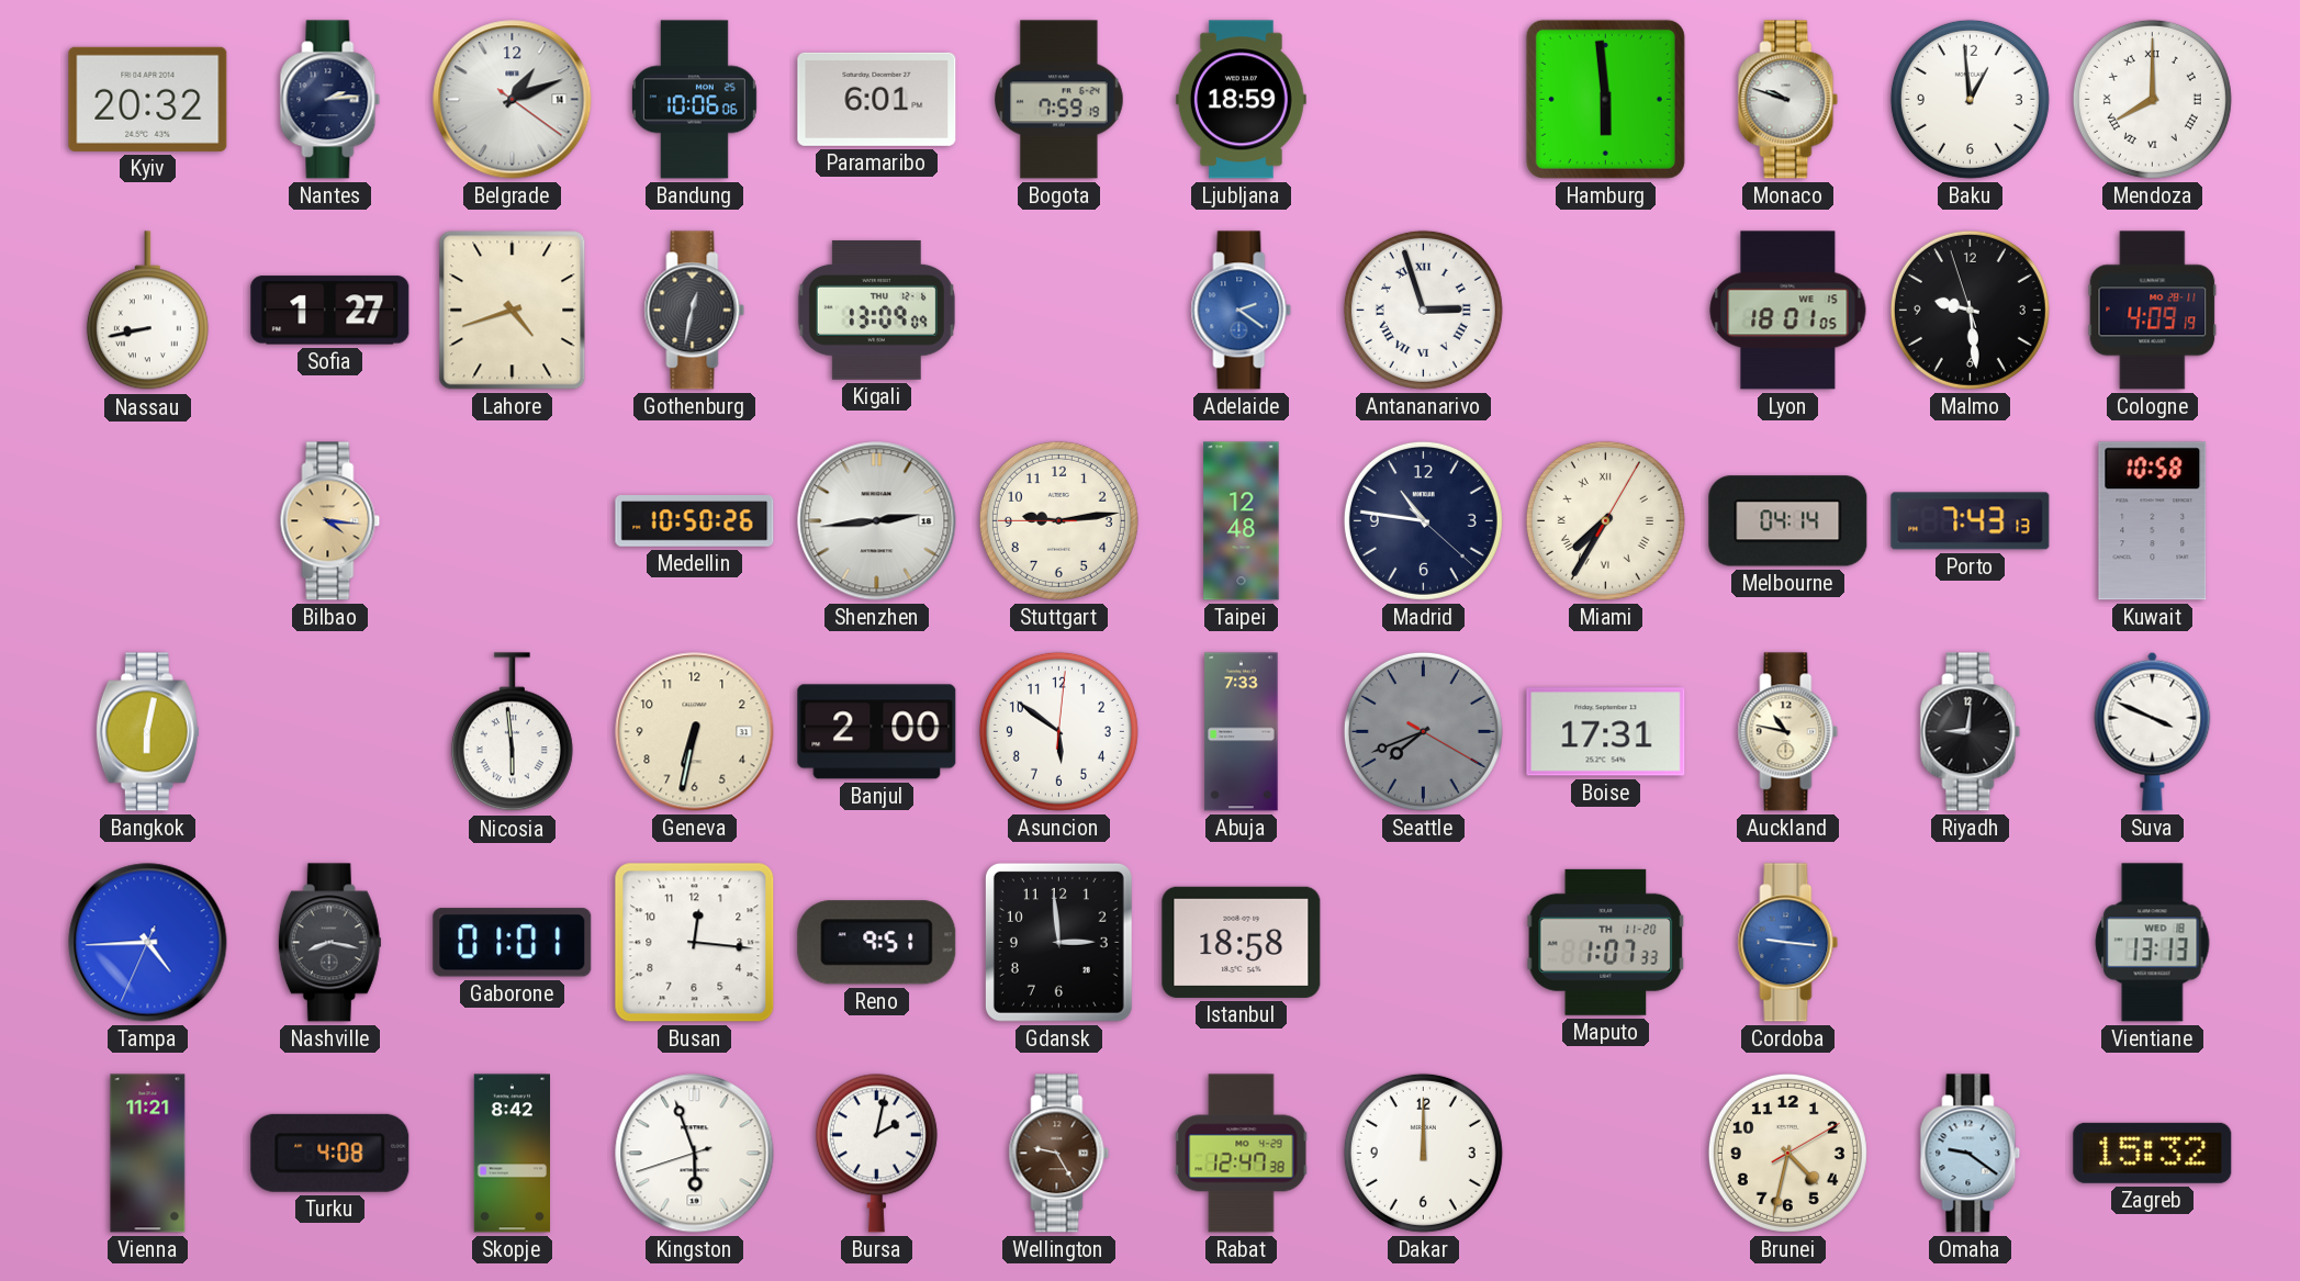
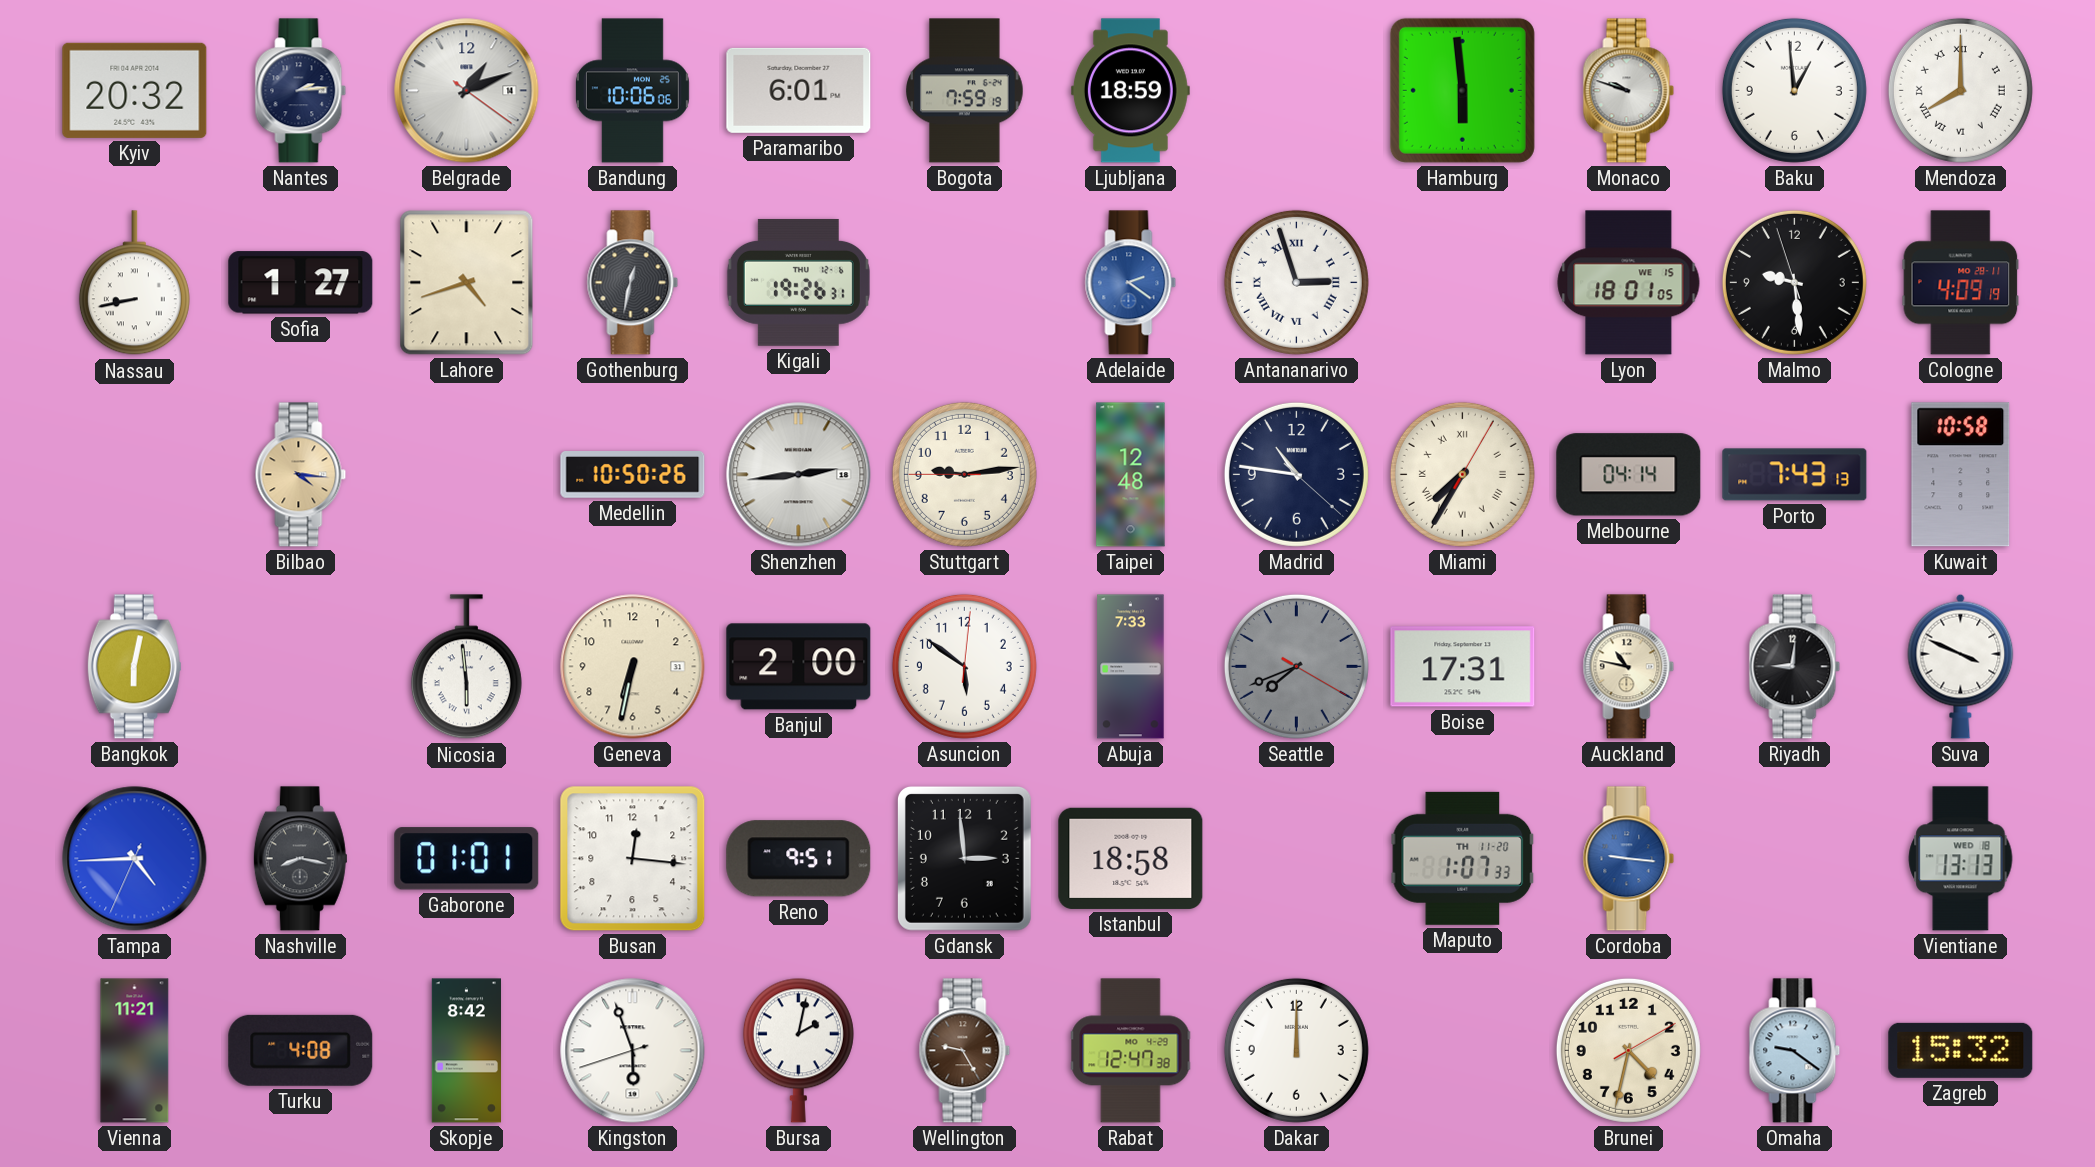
Kigali: 13:09 -> 19:26
